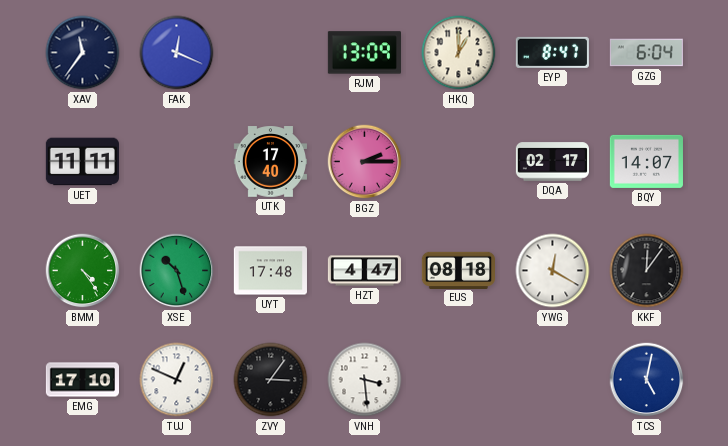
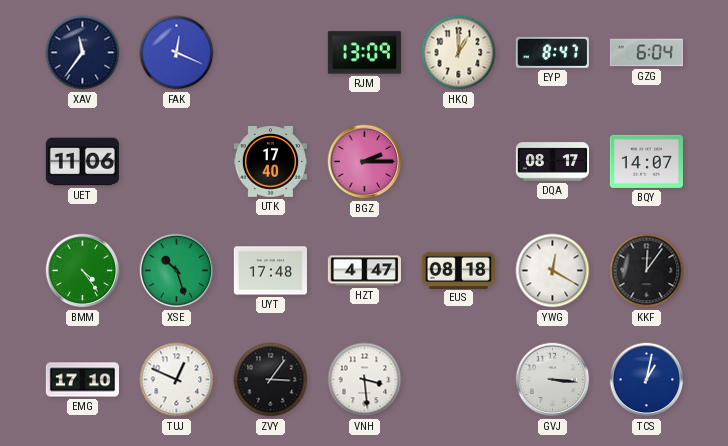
UET: 11:11 -> 11:06
DQA: 02:17 -> 08:17
GVJ: none -> 3:16
TCS: 5:02 -> 1:02
